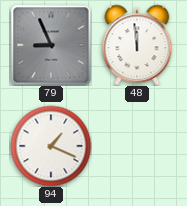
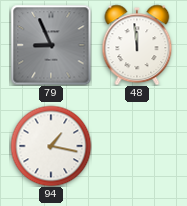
94: 1:19 -> 1:17
